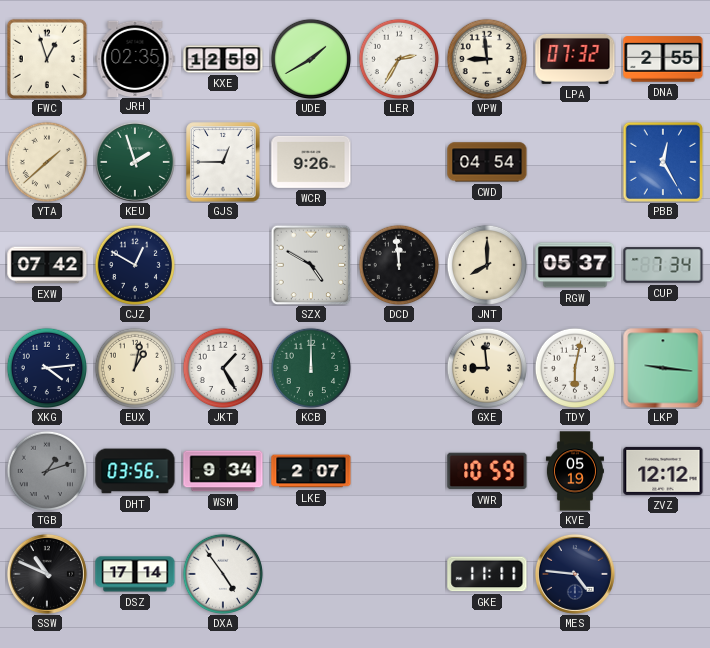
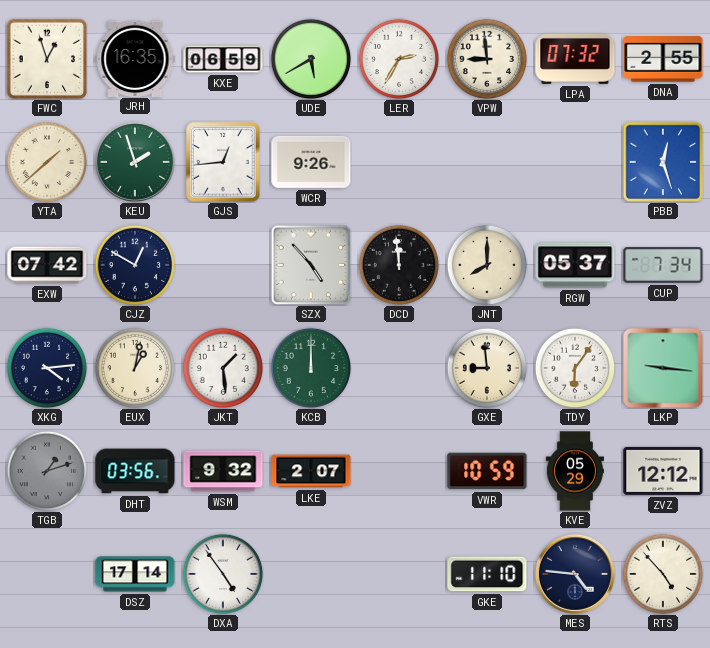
JRH: 02:35 -> 16:35
KXE: 12:59 -> 06:59
UDE: 1:40 -> 5:40
GJS: 12:45 -> 12:44
CWD: 04:54 -> none
PBB: 12:25 -> 12:27
SZX: 4:50 -> 4:53
JKT: 1:25 -> 1:29
TDY: 6:02 -> 6:06
WSM: 9:34 -> 9:32
KVE: 05:19 -> 05:29
SSW: 10:49 -> none
GKE: 11:11 -> 11:10
RTS: none -> 4:53
